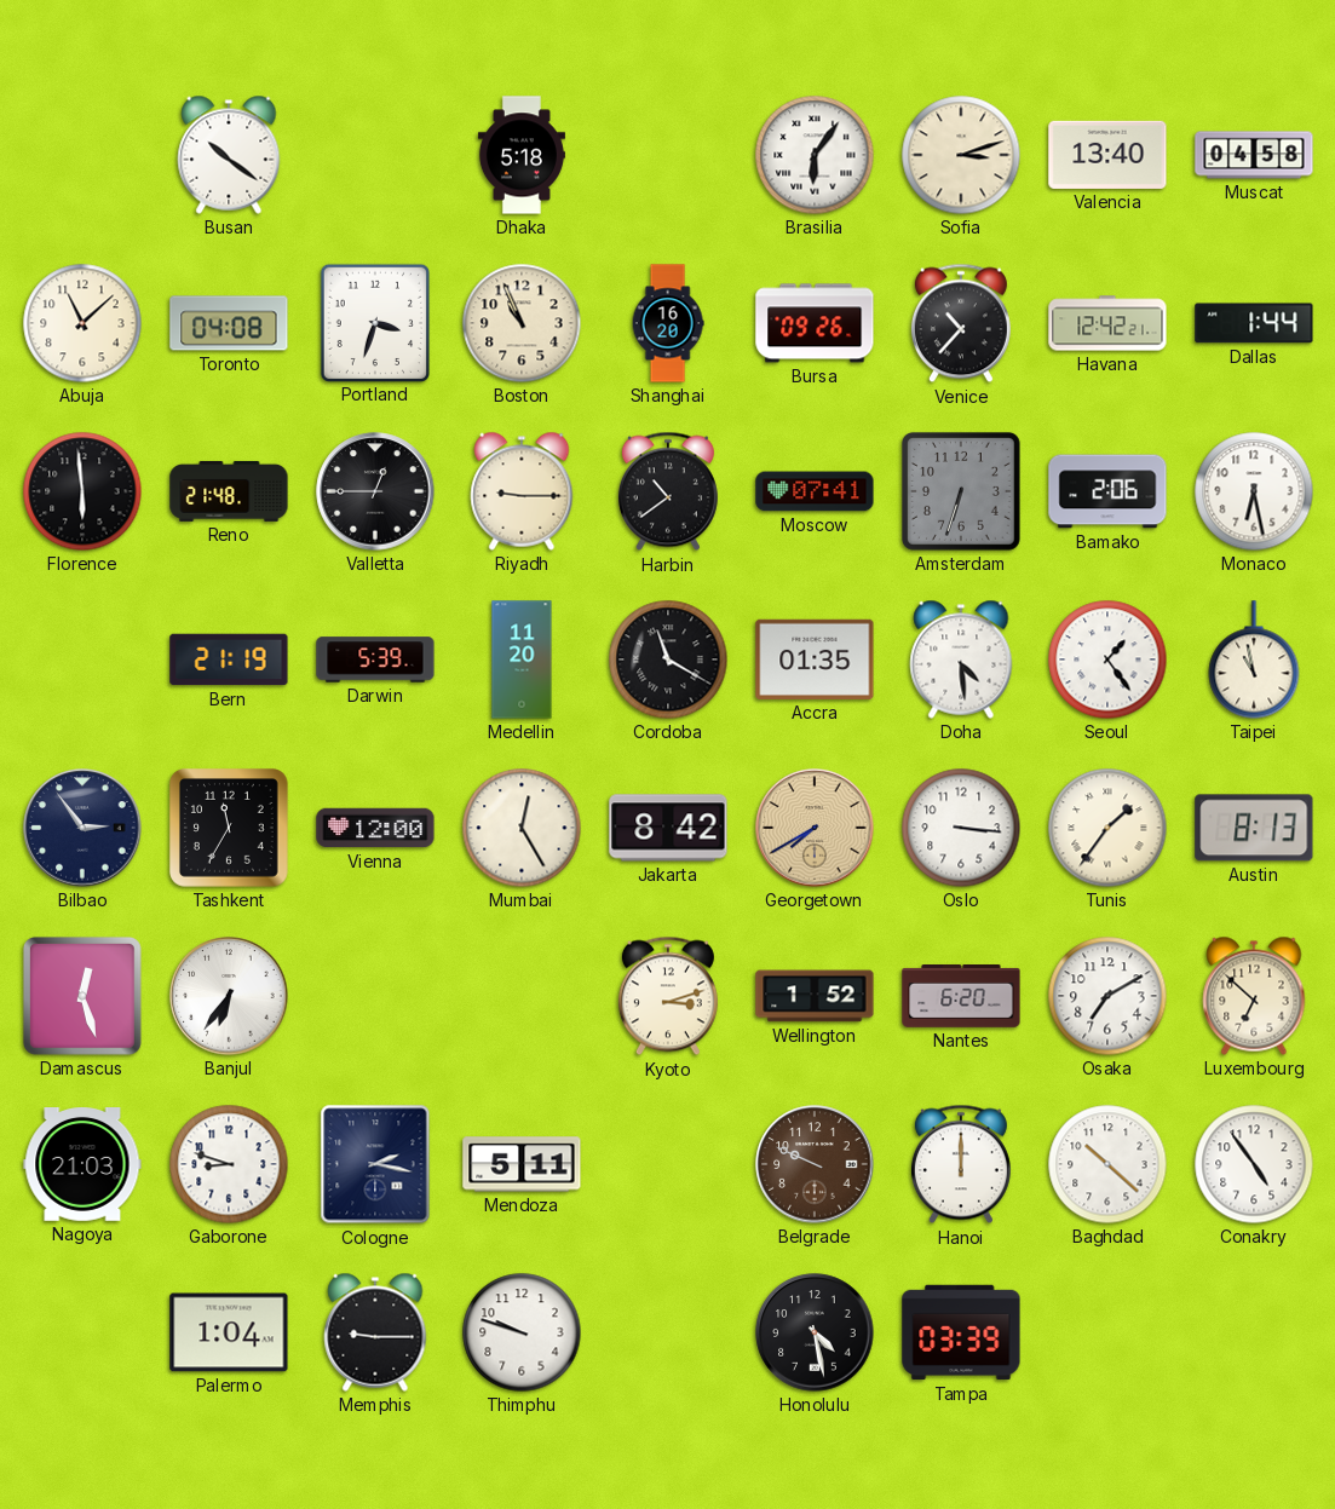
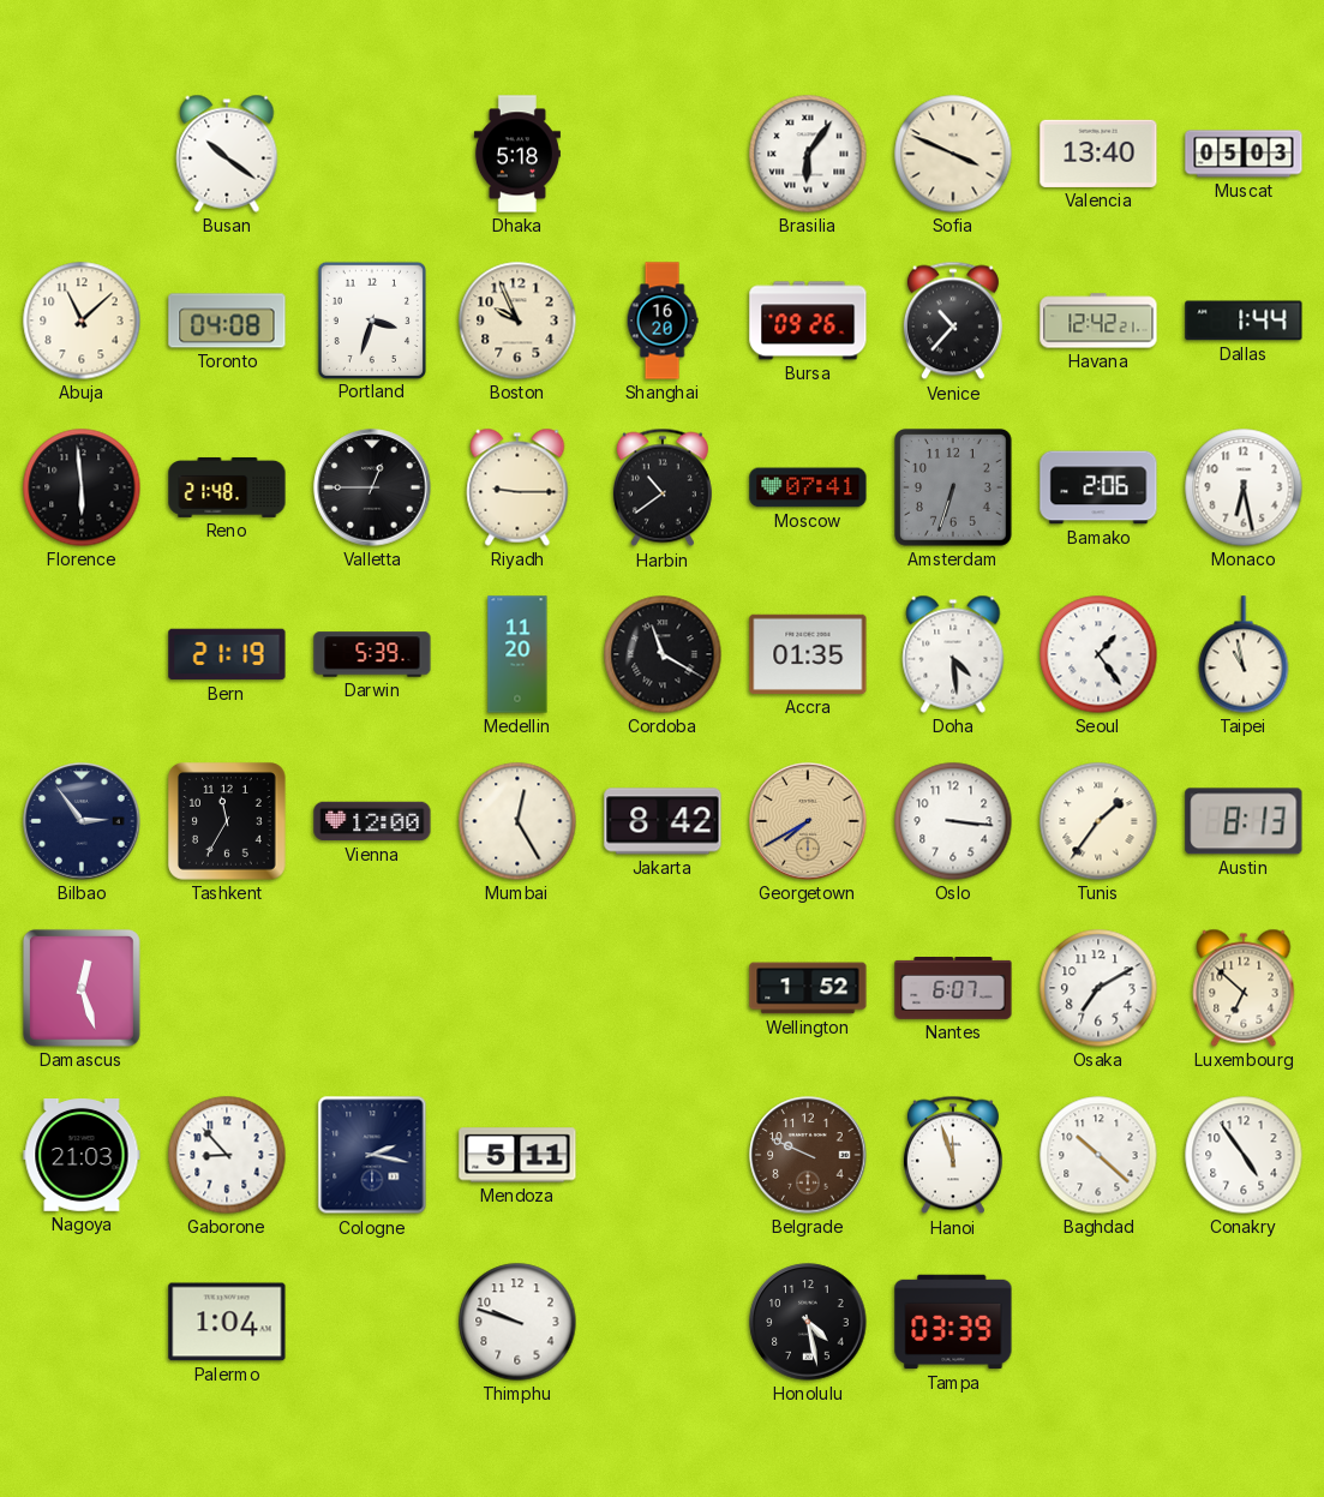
Sofia: 3:12 -> 3:49
Muscat: 04:58 -> 05:03
Boston: 10:56 -> 9:56
Banjul: 6:36 -> none
Kyoto: 3:12 -> none
Nantes: 6:20 -> 6:07
Gaborone: 8:48 -> 8:53
Hanoi: 12:00 -> 11:57
Memphis: 9:15 -> none
